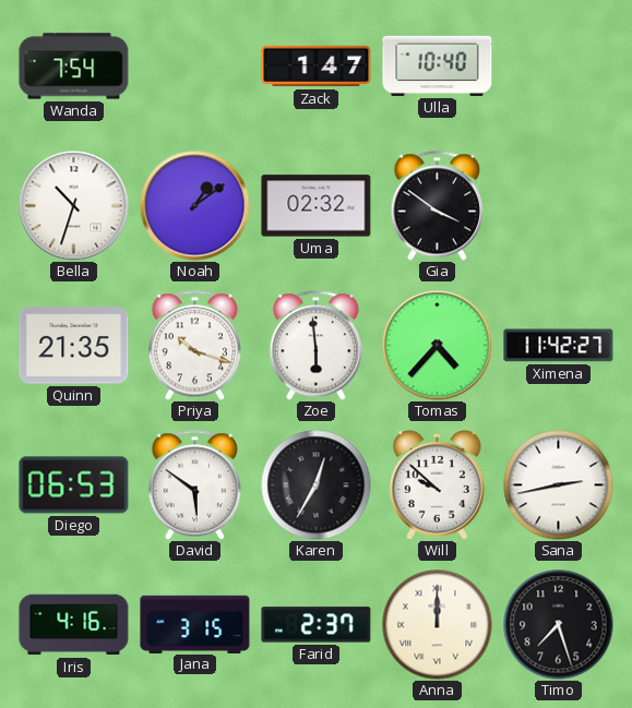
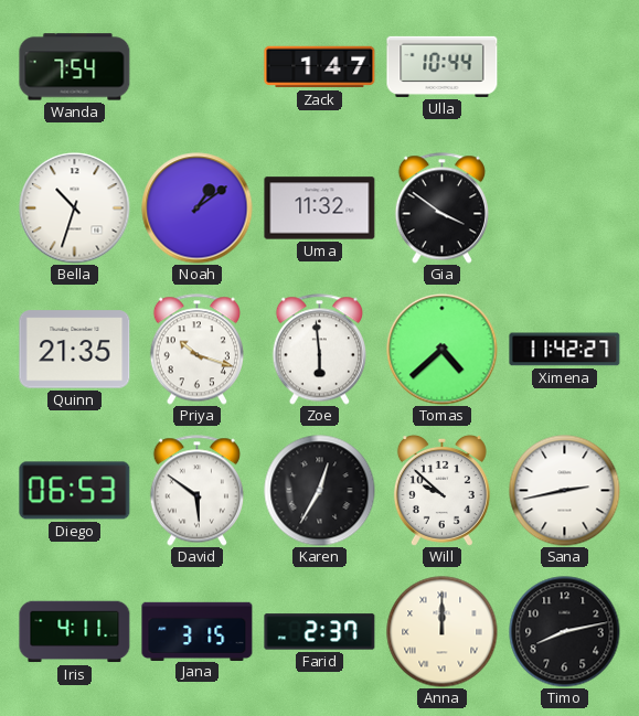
Ulla: 10:40 -> 10:44
Uma: 02:32 -> 11:32
Tomas: 4:37 -> 4:38
Iris: 4:16 -> 4:11
Timo: 7:27 -> 8:13
